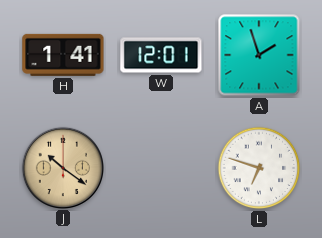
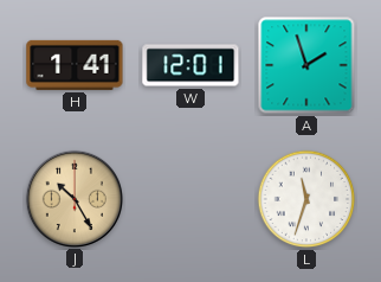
J: 10:21 -> 10:25
L: 6:48 -> 11:33
